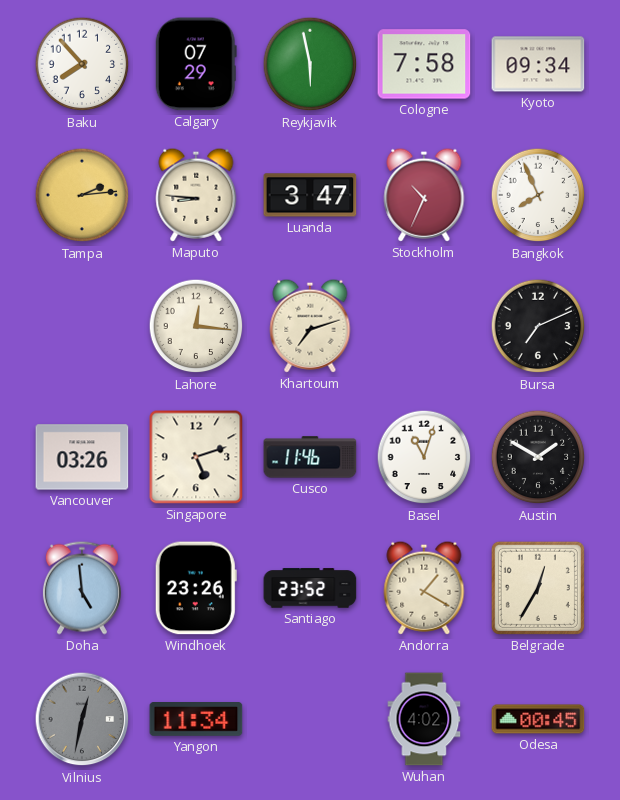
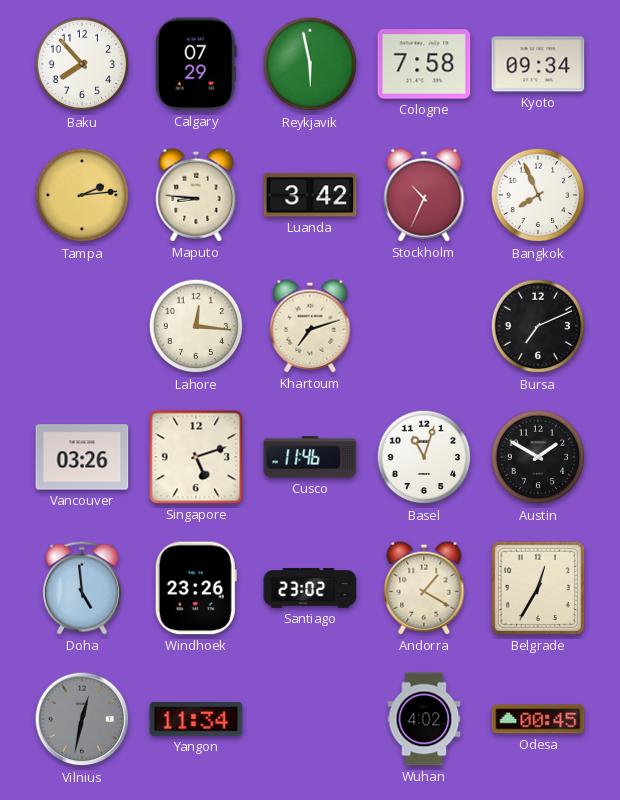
Luanda: 3:47 -> 3:42
Santiago: 23:52 -> 23:02
